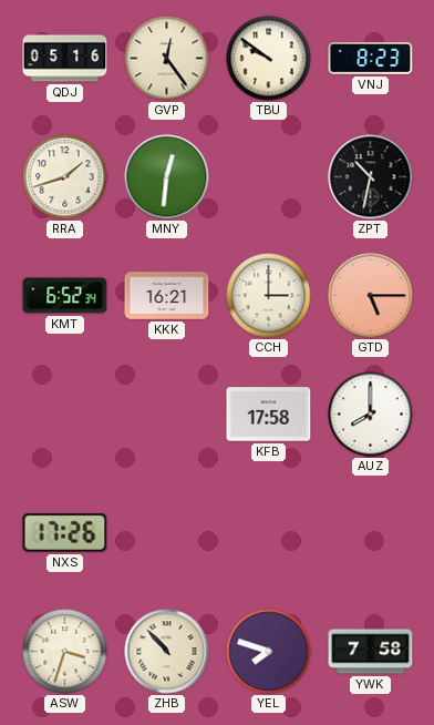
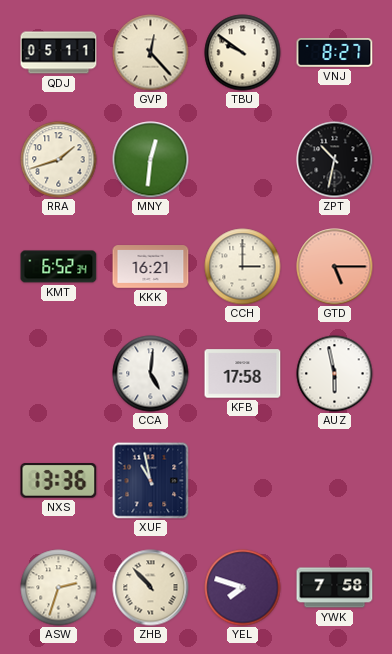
QDJ: 05:16 -> 05:11
GVP: 12:24 -> 12:23
VNJ: 8:23 -> 8:27
CCA: none -> 5:01
AUZ: 8:00 -> 5:58
NXS: 17:26 -> 13:36
XUF: none -> 10:58
ASW: 3:33 -> 2:33
